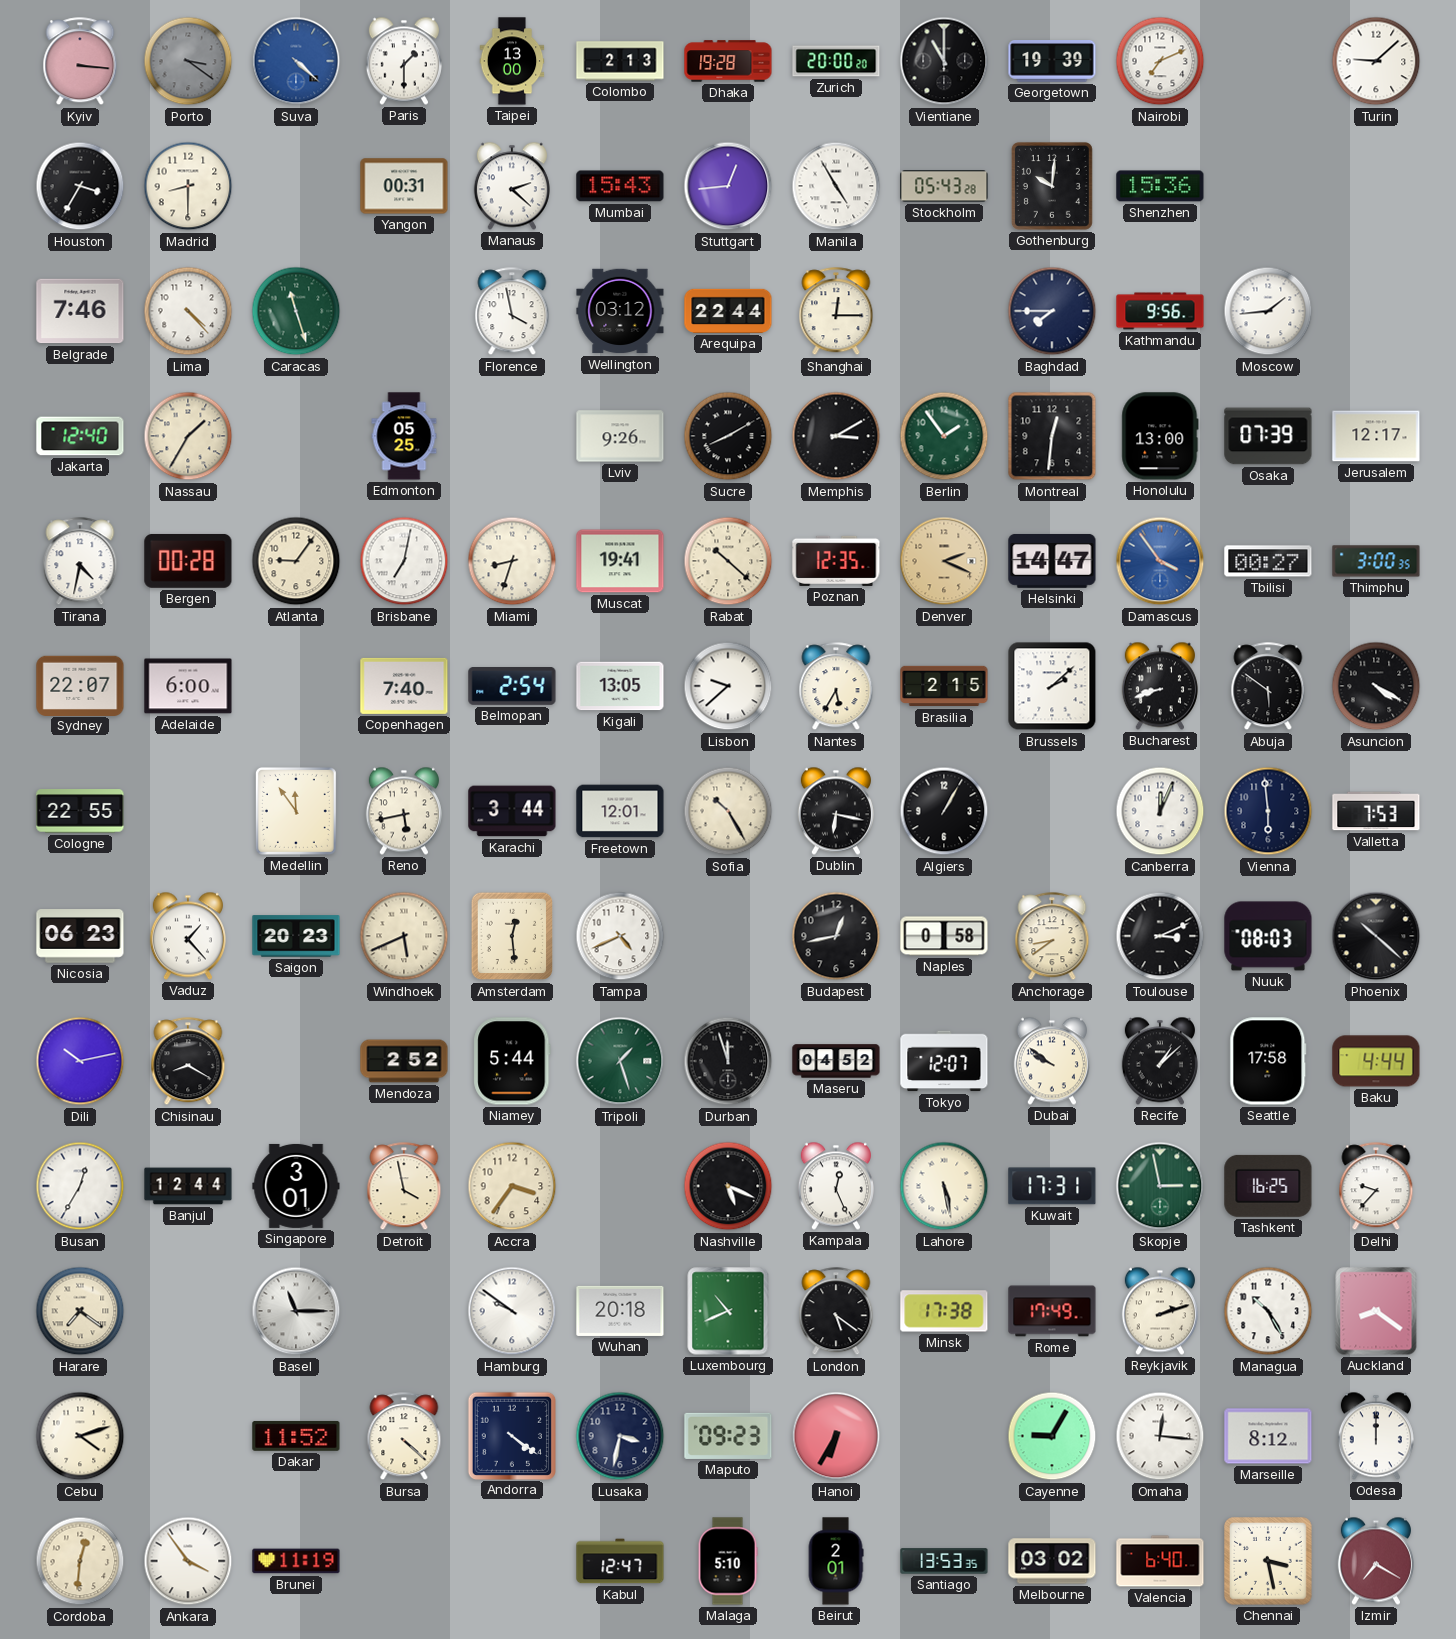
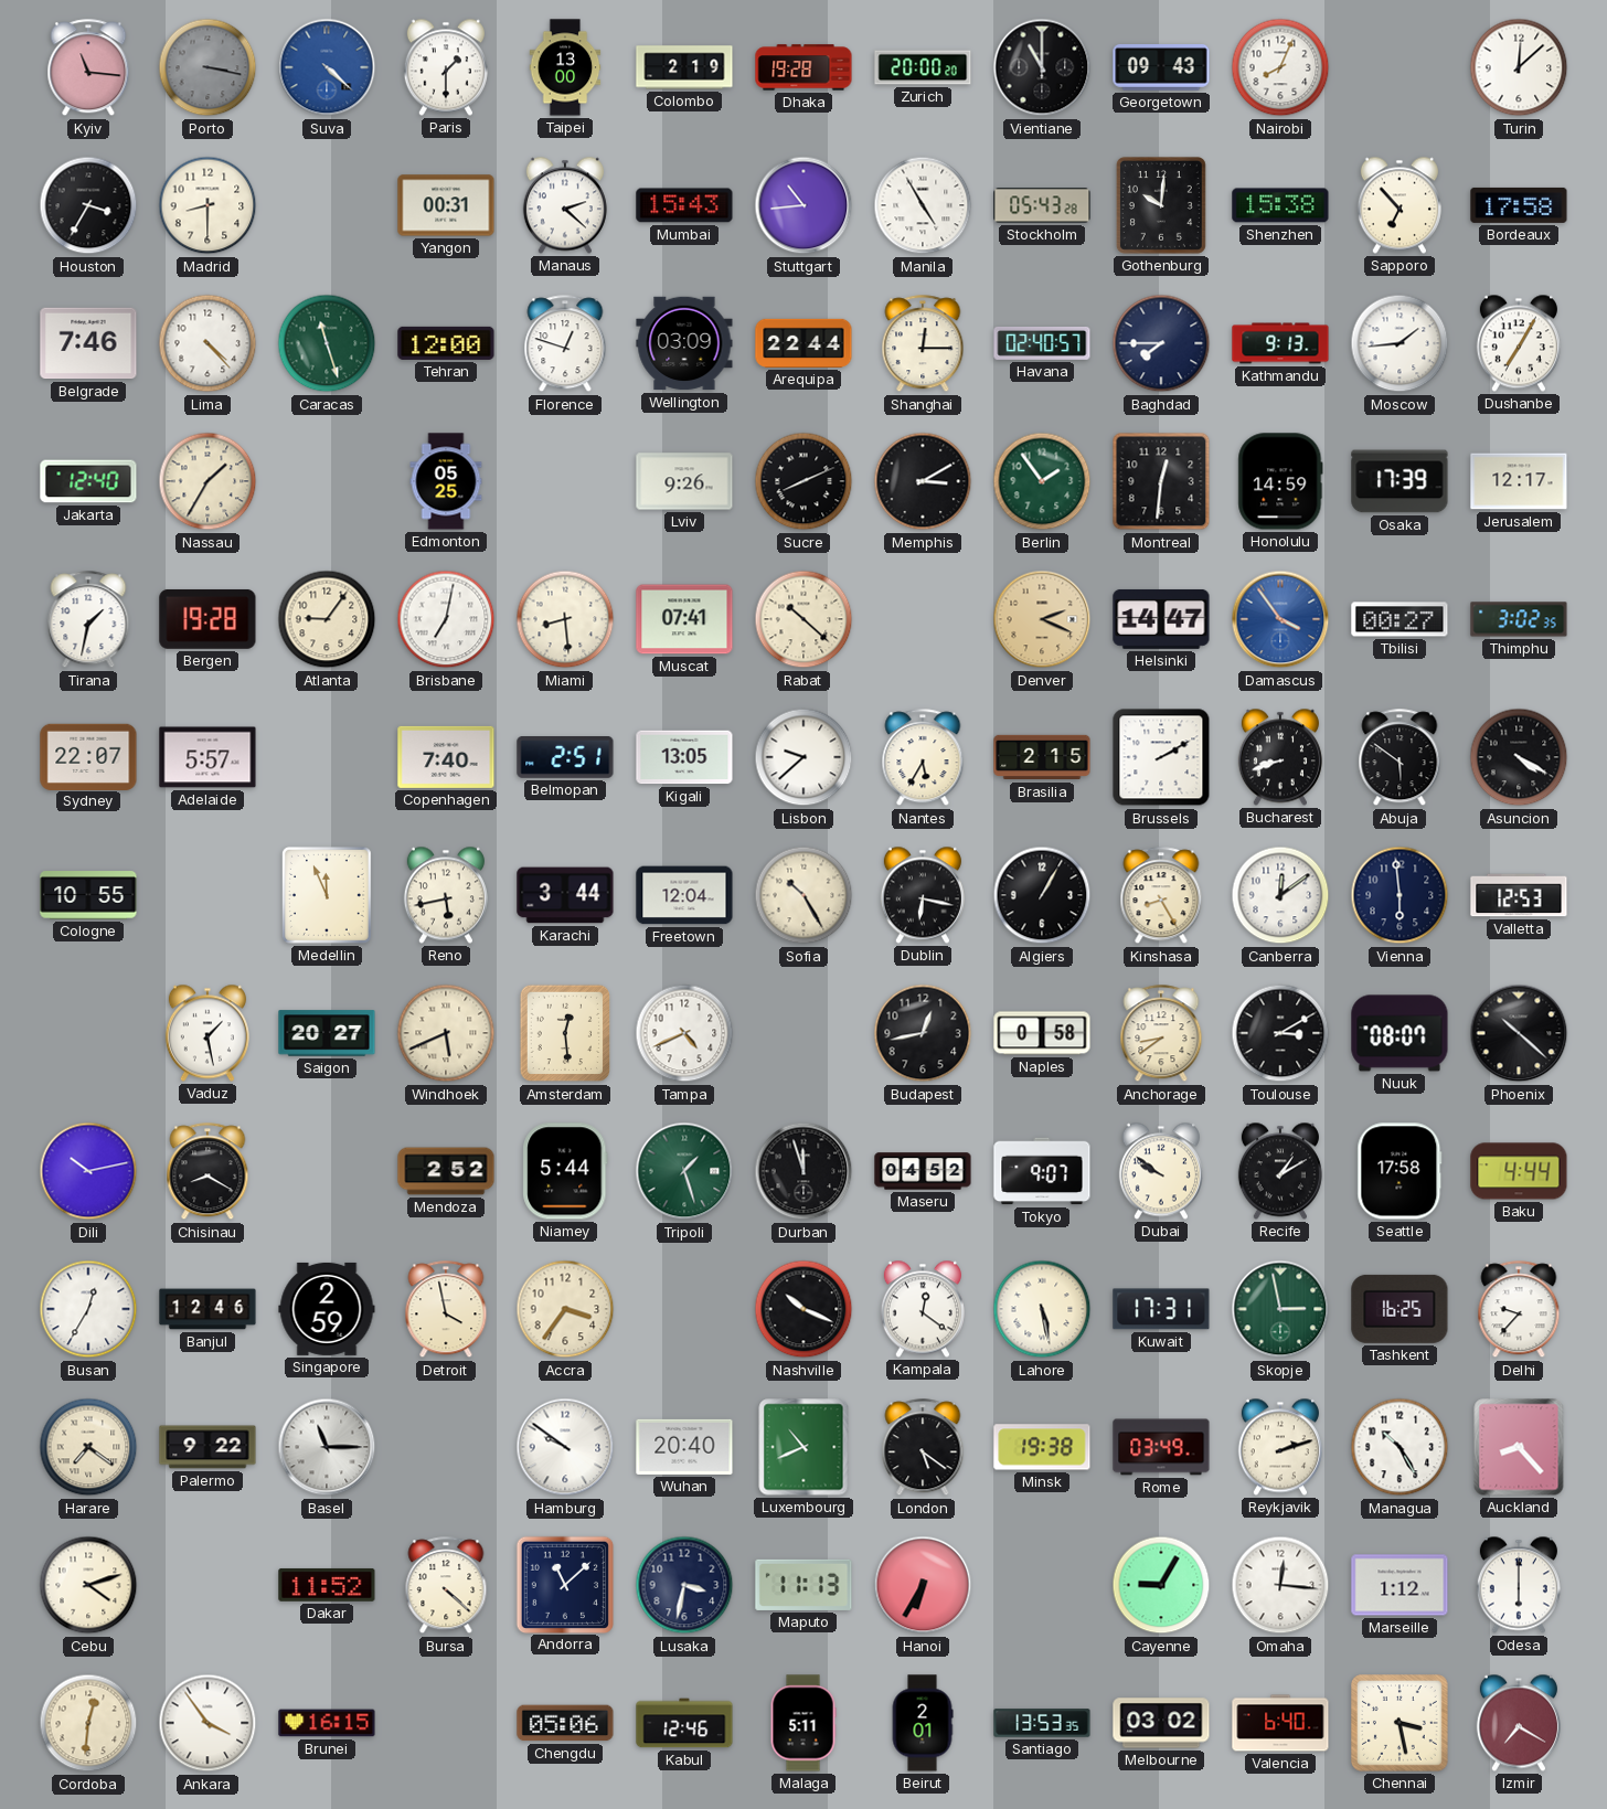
Kyiv: 3:16 -> 11:16
Porto: 3:21 -> 3:17
Colombo: 2:13 -> 2:19
Georgetown: 19:39 -> 09:43
Nairobi: 7:11 -> 8:04
Turin: 9:08 -> 12:08
Stuttgart: 12:44 -> 10:44
Shenzhen: 15:36 -> 15:38
Sapporo: none -> 6:53
Bordeaux: none -> 17:58
Tehran: none -> 12:00
Florence: 3:58 -> 12:48
Wellington: 03:12 -> 03:09
Havana: none -> 02:40
Kathmandu: 9:56 -> 9:13
Dushanbe: none -> 7:05
Sucre: 8:10 -> 8:11
Honolulu: 13:00 -> 14:59
Osaka: 07:39 -> 17:39
Tirana: 4:32 -> 1:32
Bergen: 00:28 -> 19:28
Miami: 8:33 -> 8:29
Muscat: 19:41 -> 07:41
Poznan: 12:35 -> none
Thimphu: 3:00 -> 3:02
Adelaide: 6:00 -> 5:57
Belmopan: 2:54 -> 2:51
Brussels: 2:08 -> 2:10
Cologne: 22:55 -> 10:55
Medellin: 11:54 -> 11:56
Freetown: 12:01 -> 12:04
Kinshasa: none -> 8:25
Canberra: 12:04 -> 12:09
Valletta: 7:53 -> 12:53
Nicosia: 06:23 -> none
Vaduz: 1:23 -> 1:28
Saigon: 20:23 -> 20:27
Toulouse: 3:11 -> 3:10
Nuuk: 08:03 -> 08:07
Tokyo: 12:07 -> 9:07
Recife: 1:08 -> 1:10
Banjul: 12:44 -> 12:46
Singapore: 3:01 -> 2:59
Nashville: 5:19 -> 10:19
Kampala: 12:26 -> 12:21
Palermo: none -> 9:22
Wuhan: 20:18 -> 20:40
Minsk: 17:38 -> 19:38
Rome: 17:49 -> 03:49
Auckland: 8:21 -> 8:23
Andorra: 4:21 -> 11:08
Maputo: 09:23 -> 11:13
Marseille: 8:12 -> 1:12
Odesa: 12:00 -> 6:00
Brunei: 11:19 -> 16:15
Chengdu: none -> 05:06
Kabul: 12:47 -> 12:46
Malaga: 5:10 -> 5:11
